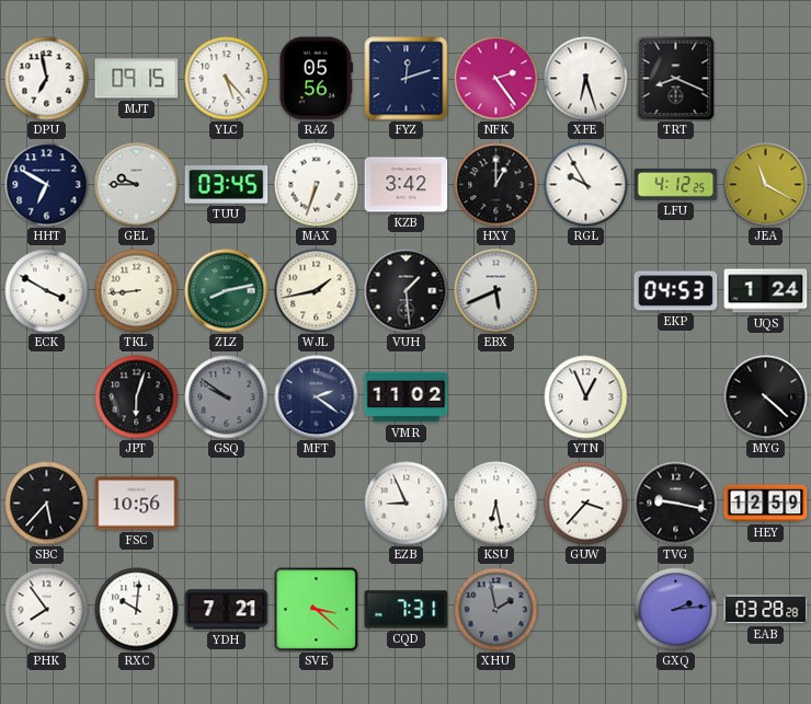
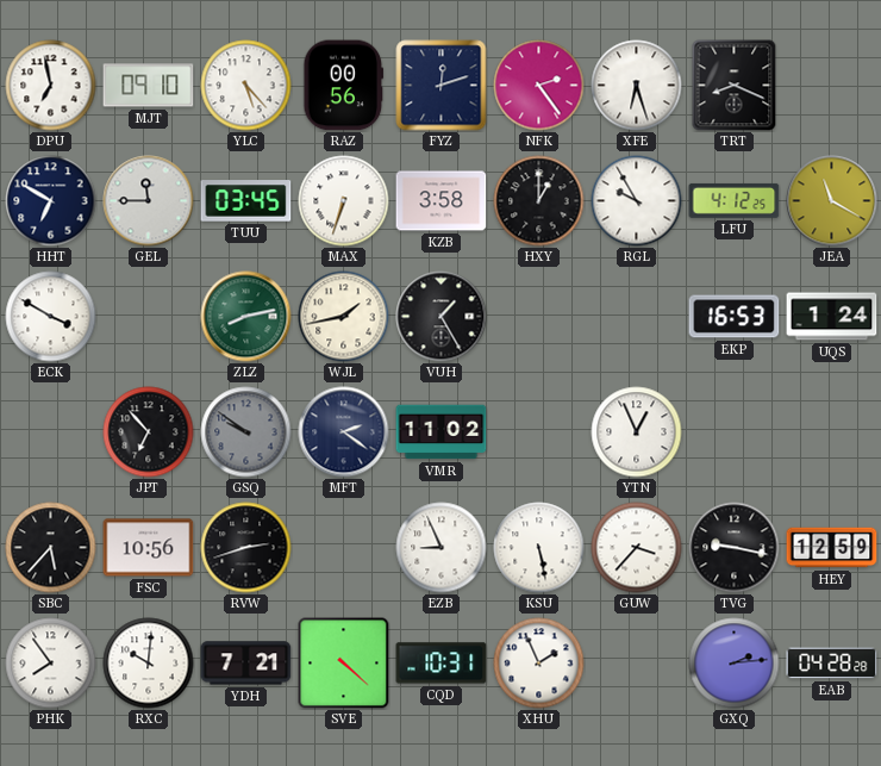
MJT: 09:15 -> 09:10
RAZ: 05:56 -> 00:56
GEL: 9:45 -> 11:45
KZB: 3:42 -> 3:58
TKL: 8:44 -> none
VUH: 1:29 -> 1:25
EBX: 5:41 -> none
EKP: 04:53 -> 16:53
JPT: 6:03 -> 6:53
MYG: 4:22 -> none
RVW: none -> 2:42
KSU: 6:28 -> 5:28
SVE: 3:22 -> 4:22
CQD: 7:31 -> 10:31
XHU: 1:58 -> 1:56
XHU dial: grey -> white
EAB: 03:28 -> 04:28
